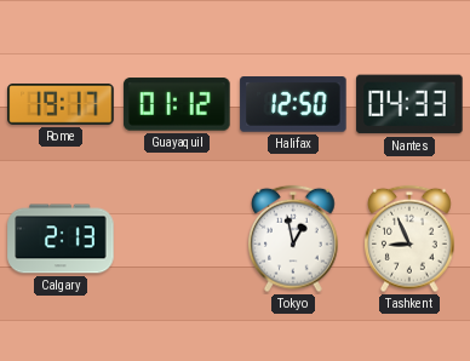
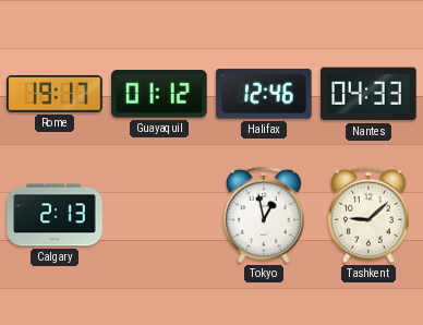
Halifax: 12:50 -> 12:46
Tashkent: 8:56 -> 9:08
